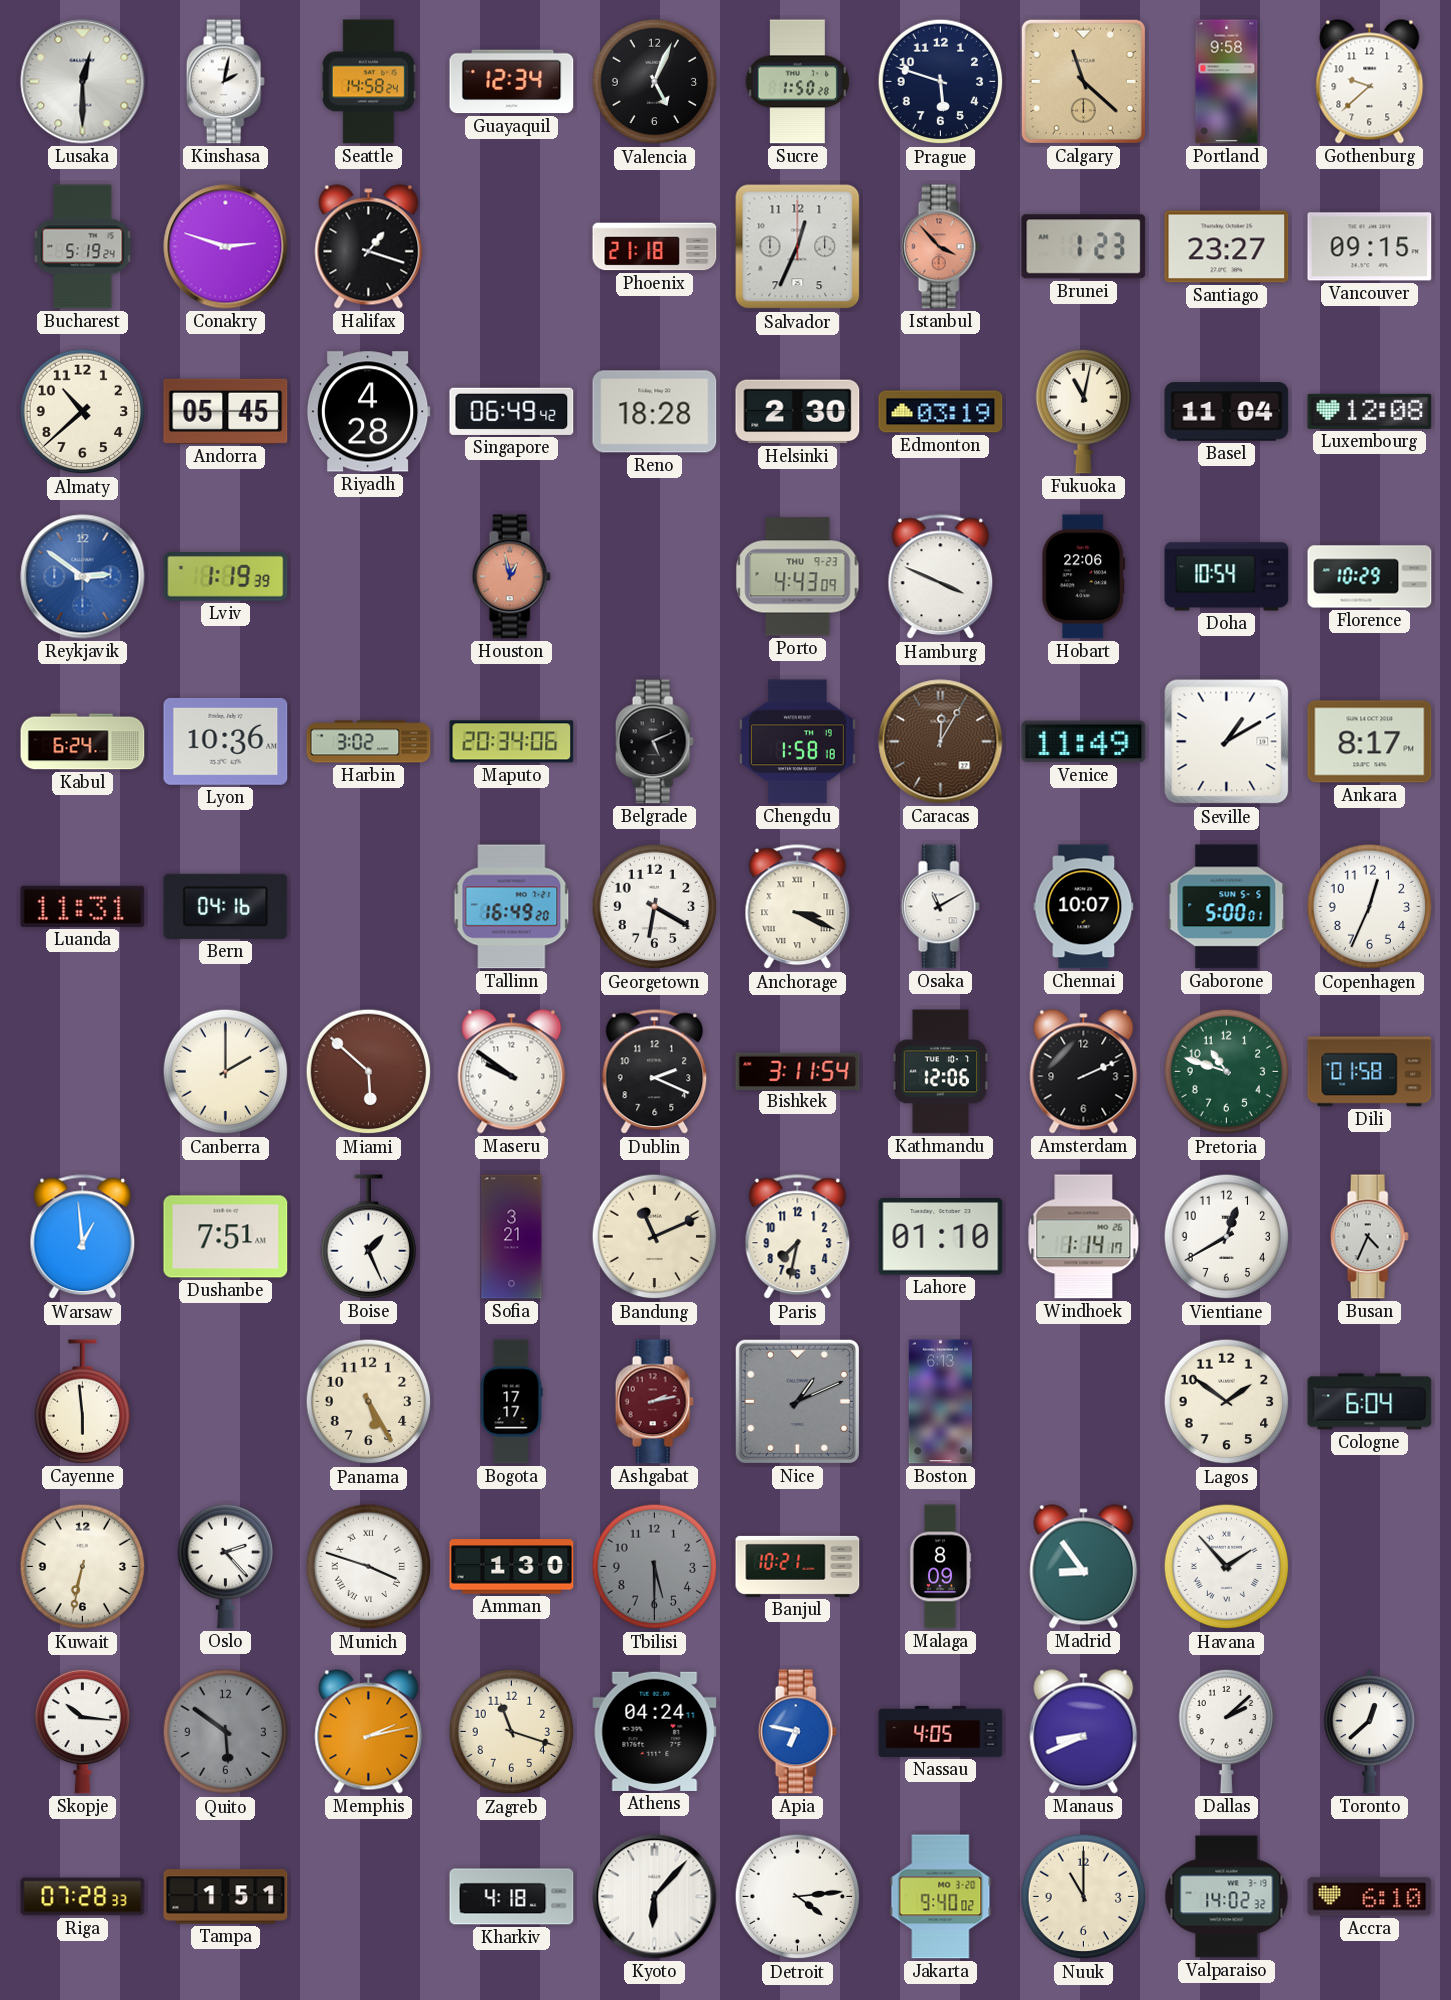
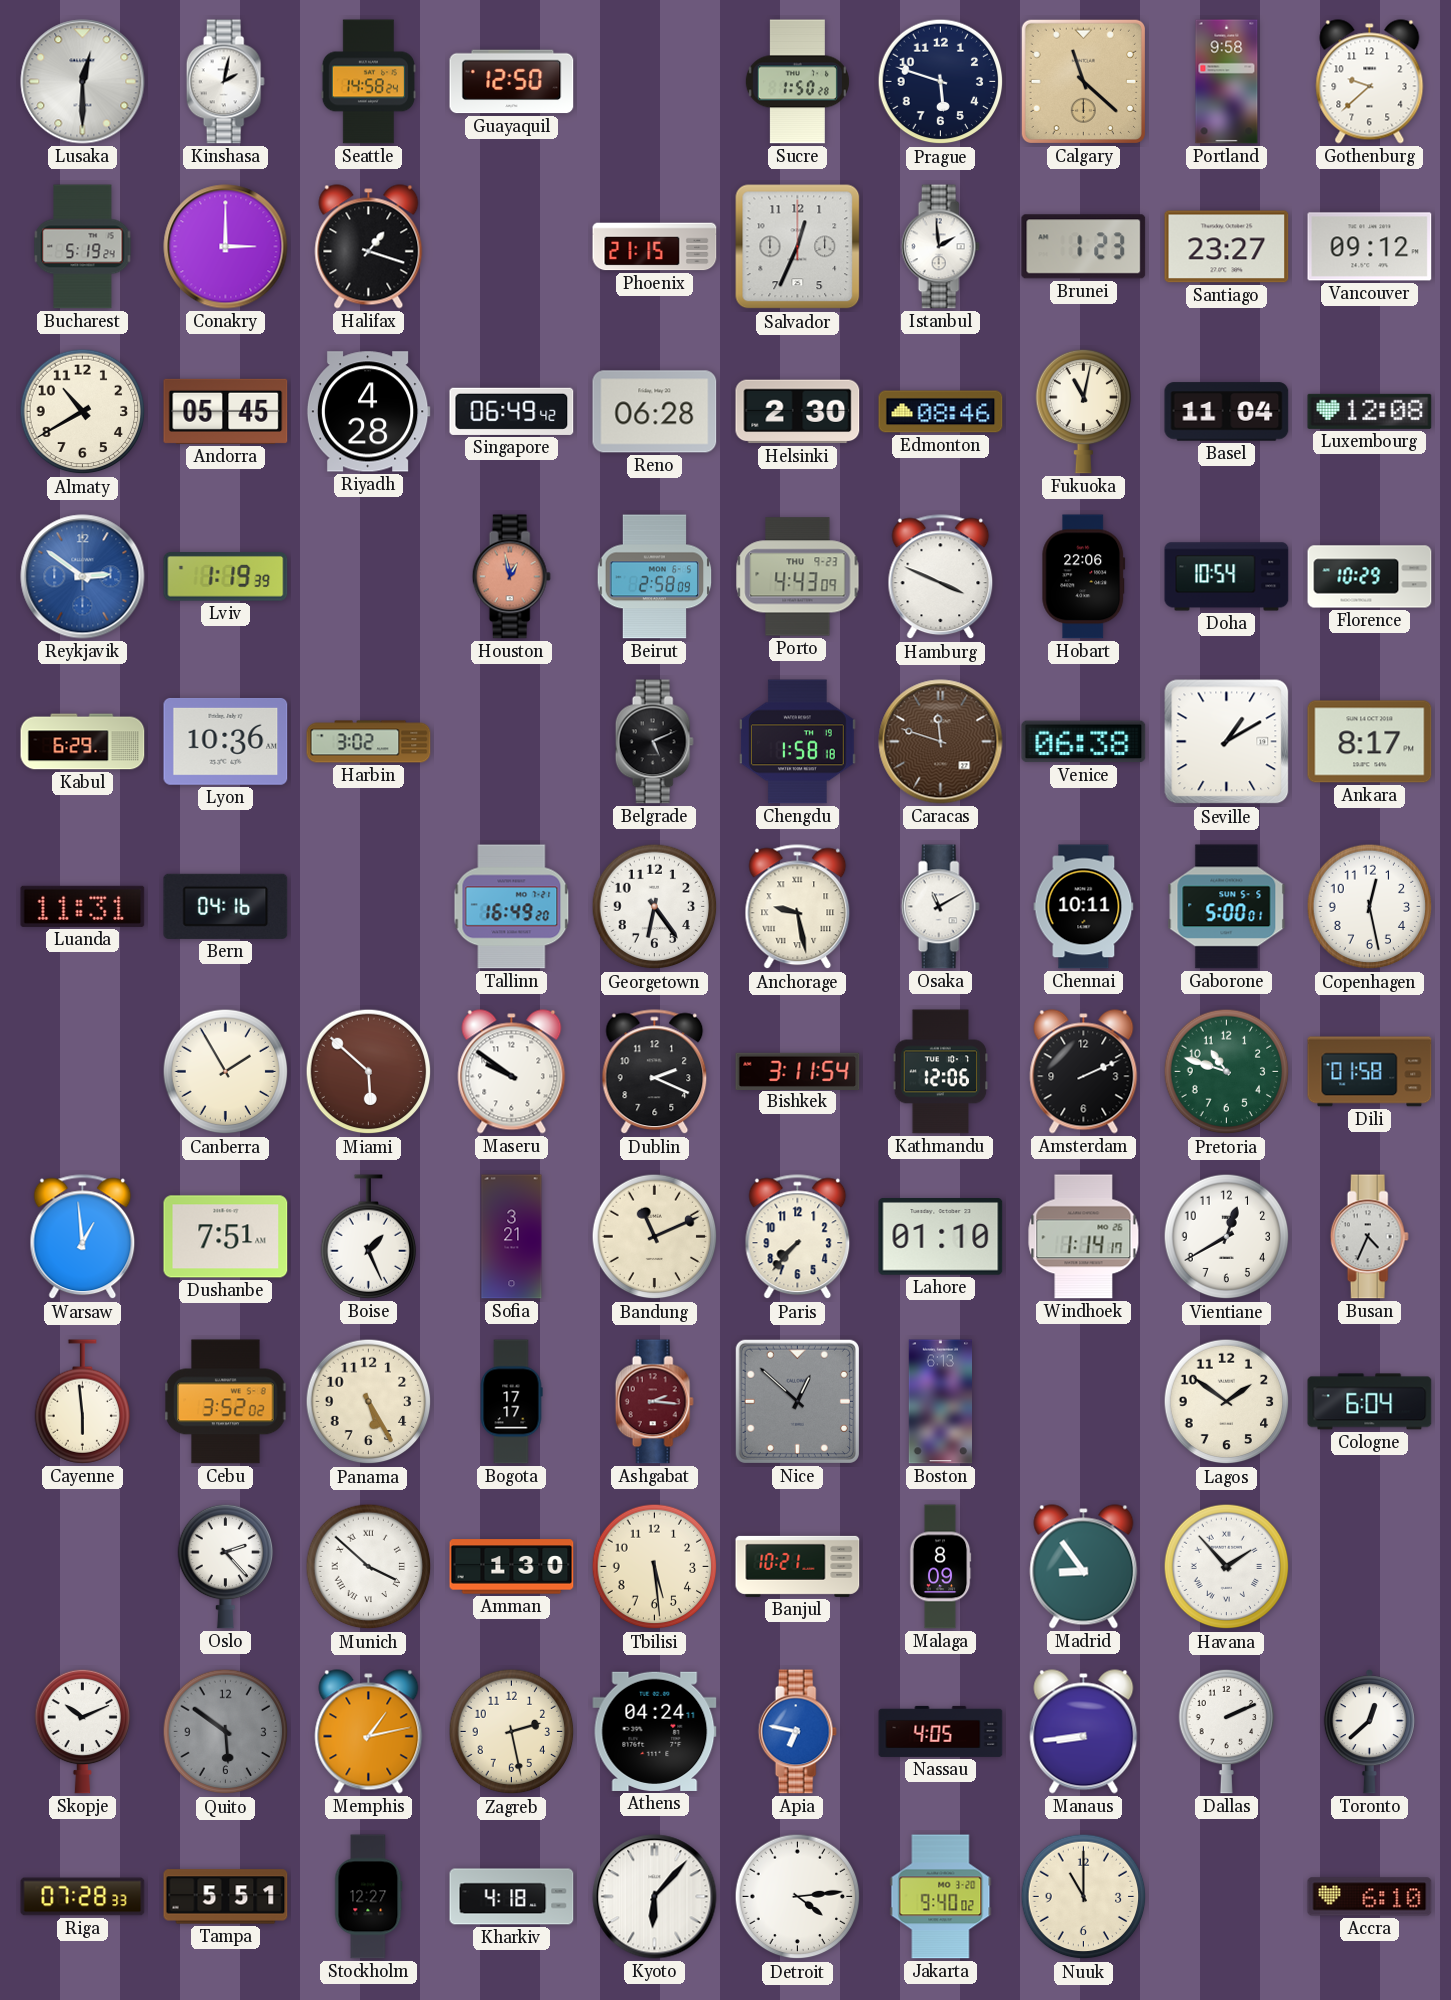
Guayaquil: 12:34 -> 12:50
Valencia: 5:04 -> none
Conakry: 2:48 -> 3:00
Phoenix: 21:18 -> 21:15
Istanbul: 3:53 -> 1:59
Istanbul dial: salmon -> white
Vancouver: 09:15 -> 09:12
Almaty: 10:38 -> 10:40
Reno: 18:28 -> 06:28
Edmonton: 03:19 -> 08:46
Beirut: none -> 2:58
Kabul: 6:24 -> 6:29
Maputo: 20:34 -> none
Caracas: 12:05 -> 11:48
Venice: 11:49 -> 06:38
Georgetown: 6:20 -> 6:24
Anchorage: 3:19 -> 9:28
Chennai: 10:07 -> 10:11
Copenhagen: 12:34 -> 12:28
Canberra: 2:00 -> 1:55
Paris: 7:32 -> 7:37
Cebu: none -> 3:52
Ashgabat: 2:13 -> 2:16
Nice: 1:11 -> 12:52
Kuwait: 6:32 -> none
Munich: 3:48 -> 3:52
Tbilisi: 5:30 -> 5:29
Tbilisi dial: grey -> cream
Skopje: 10:16 -> 10:11
Memphis: 2:13 -> 1:13
Zagreb: 11:18 -> 2:28
Manaus: 8:41 -> 8:44
Dallas: 2:08 -> 2:11
Tampa: 1:51 -> 5:51
Stockholm: none -> 12:27
Valparaiso: 14:02 -> none
